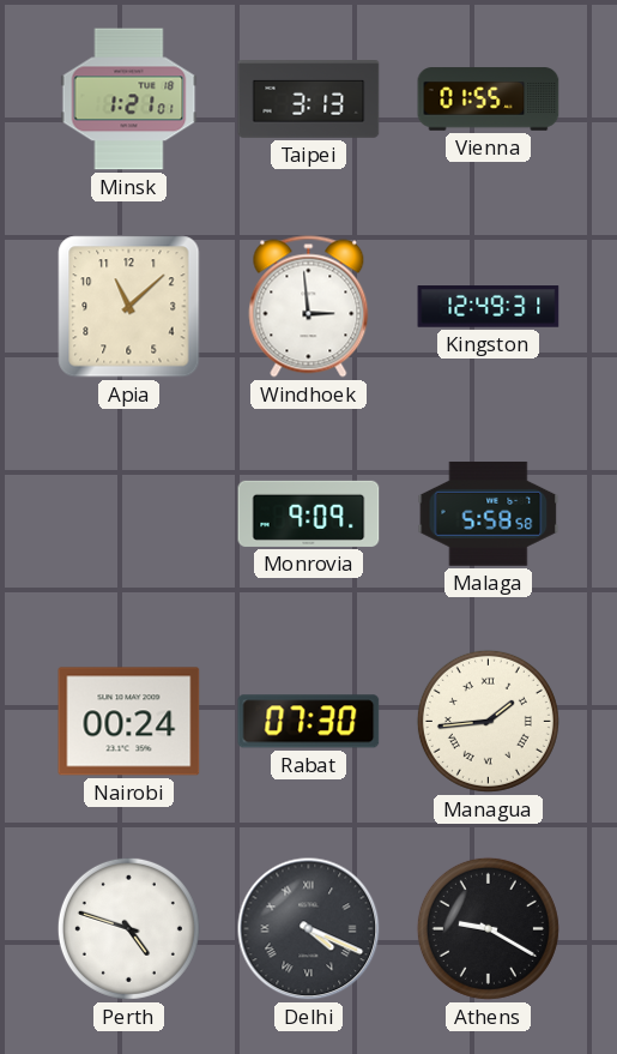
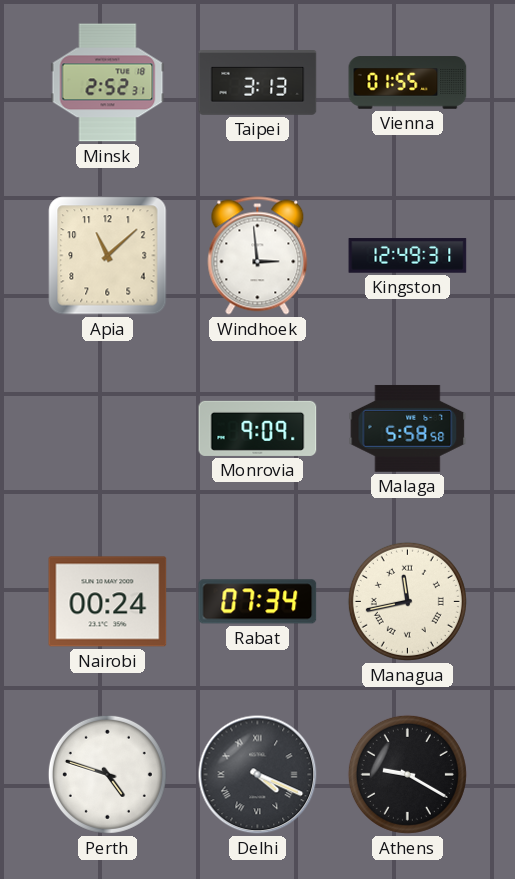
Minsk: 1:21 -> 2:52
Rabat: 07:30 -> 07:34
Managua: 1:44 -> 11:43
